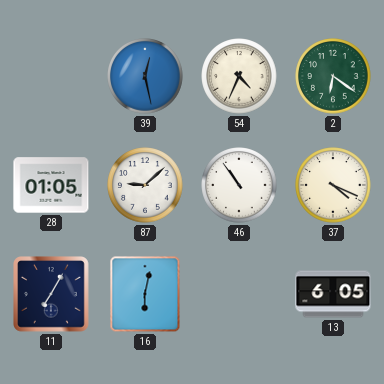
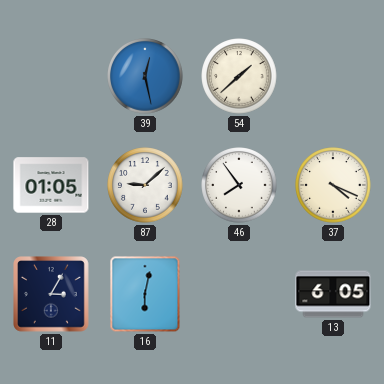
54: 4:34 -> 1:38
2: 6:21 -> none
46: 10:54 -> 7:54
11: 7:05 -> 3:05
